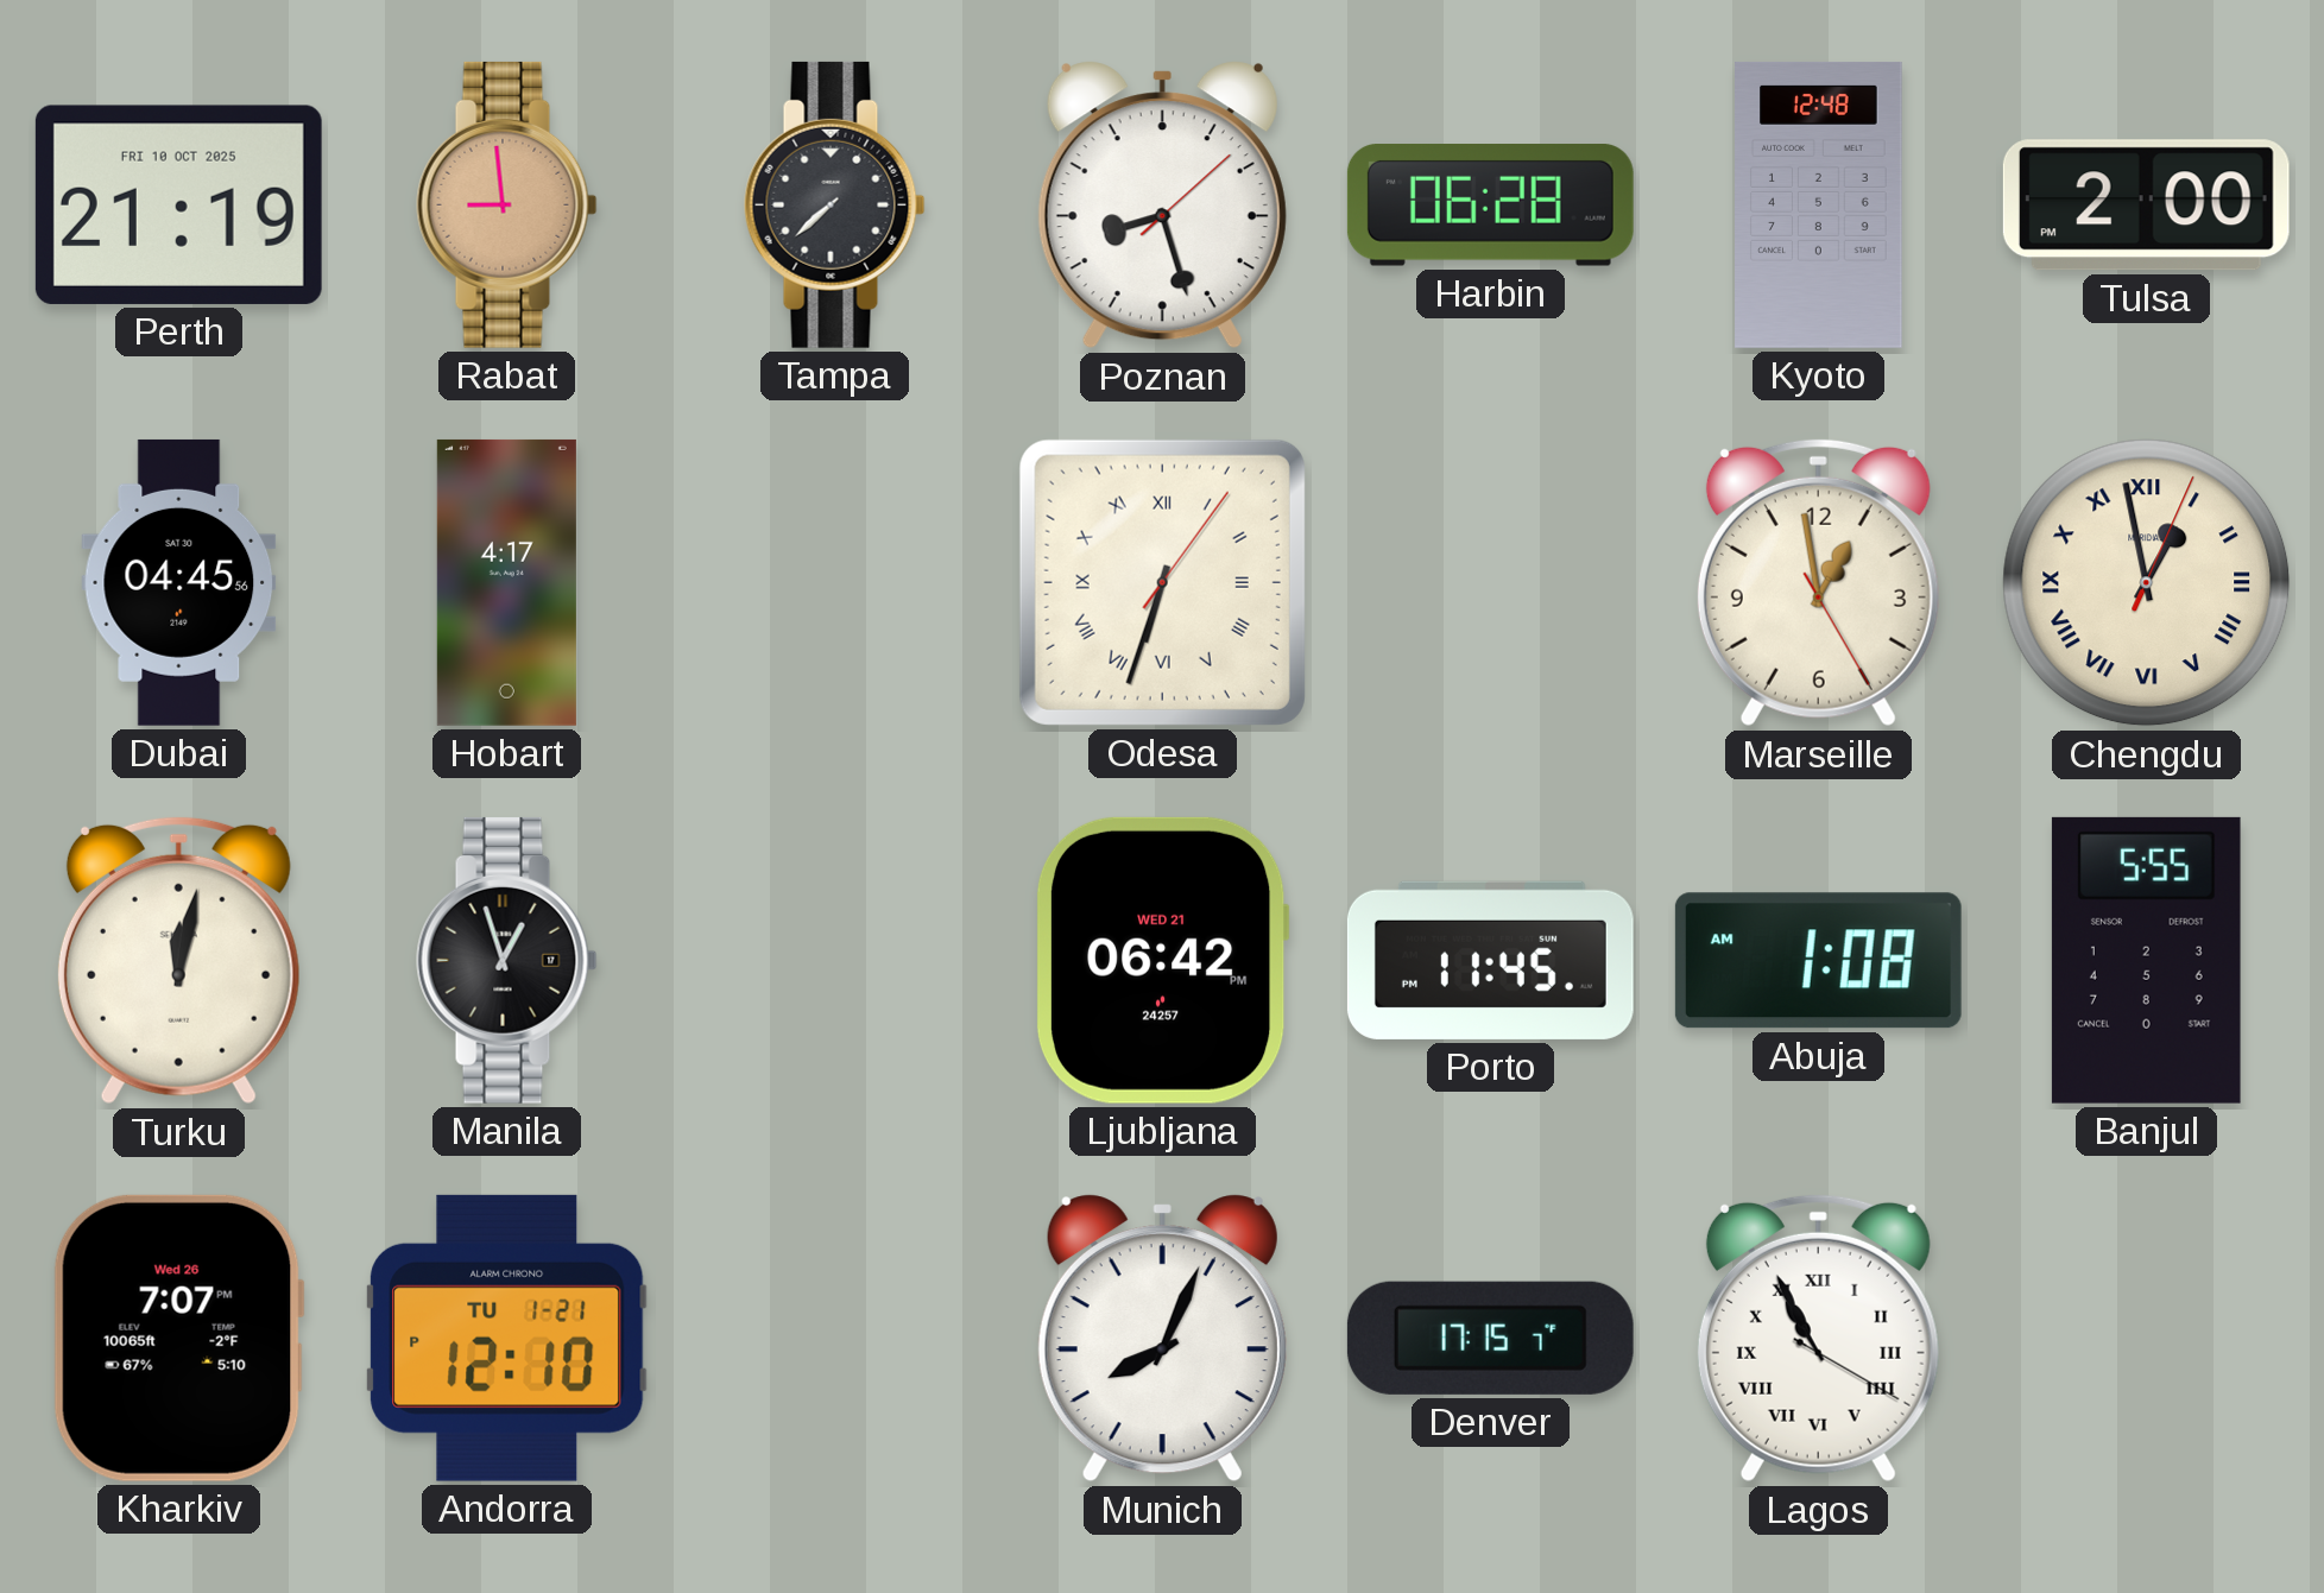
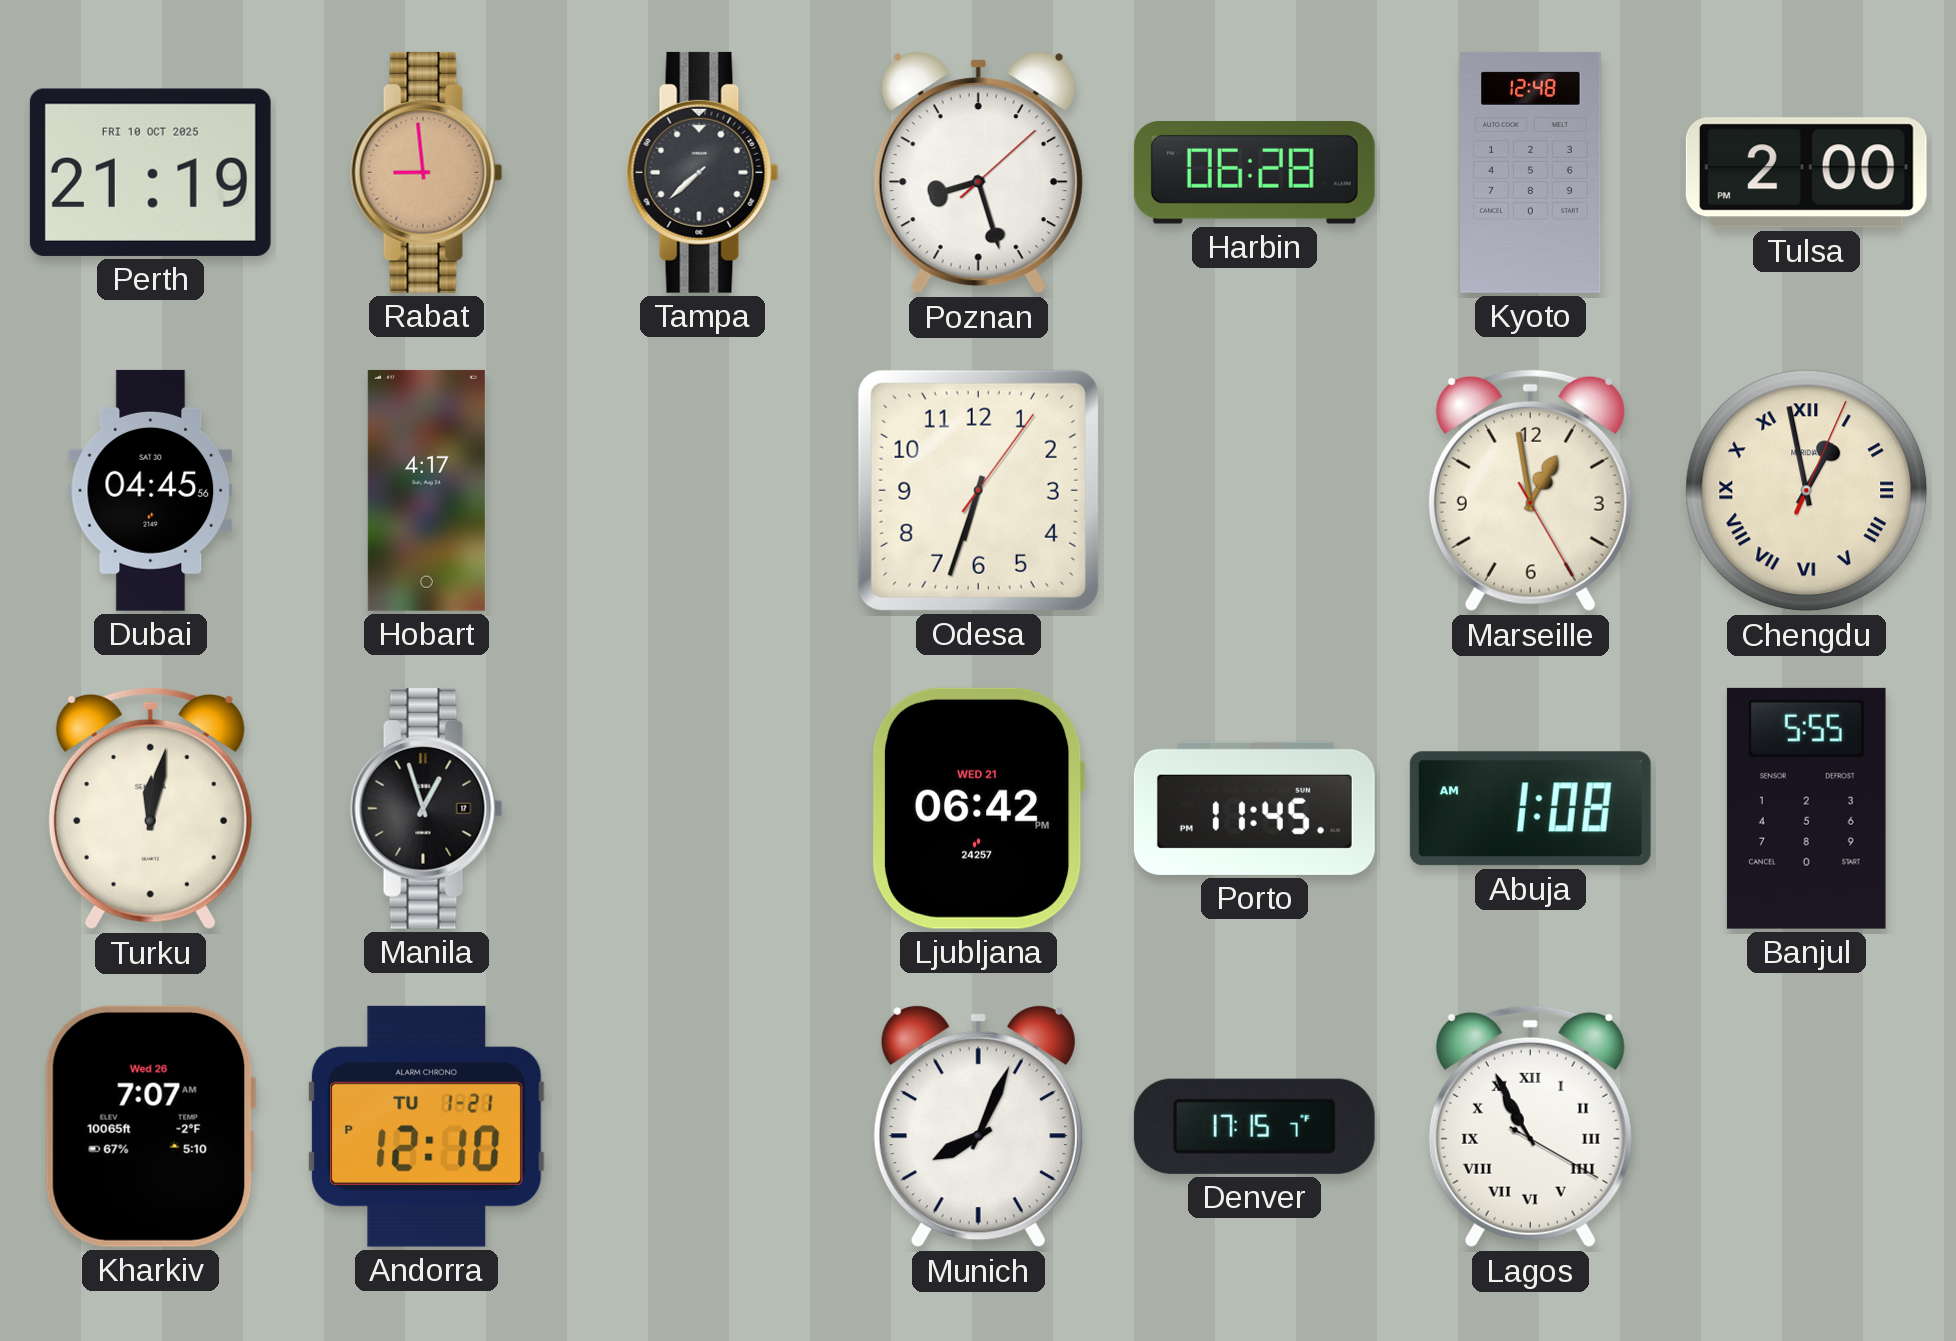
Odesa numerals: Roman -> Arabic
Kharkiv: 7:07 PM -> 7:07 AM
